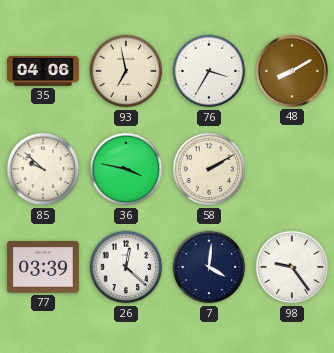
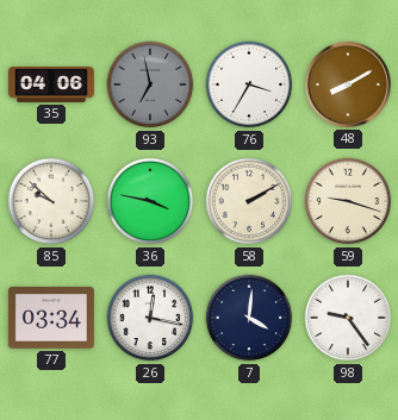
93 dial: cream -> grey
59: none -> 9:18
77: 03:39 -> 03:34
26: 12:22 -> 12:17
